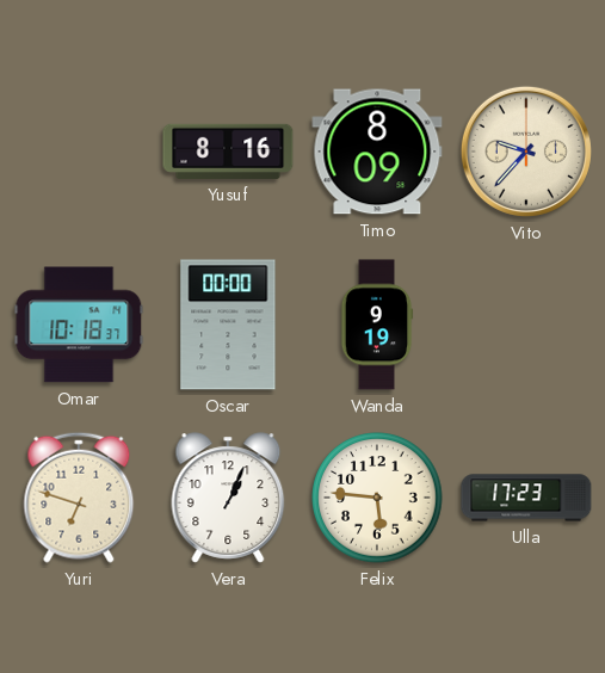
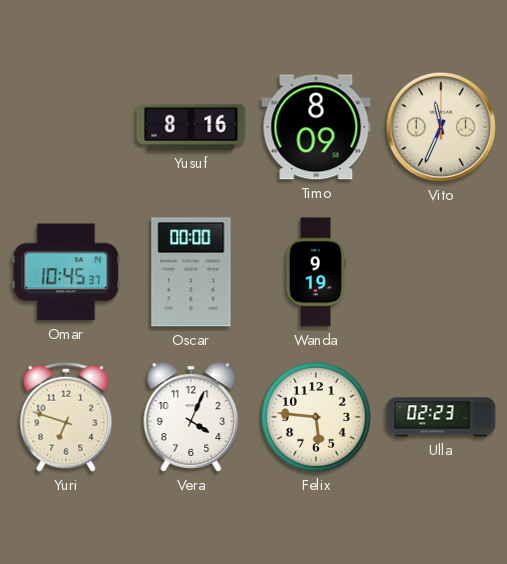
Vito: 9:37 -> 11:34
Omar: 10:18 -> 10:45
Vera: 1:04 -> 4:04
Ulla: 17:23 -> 02:23
